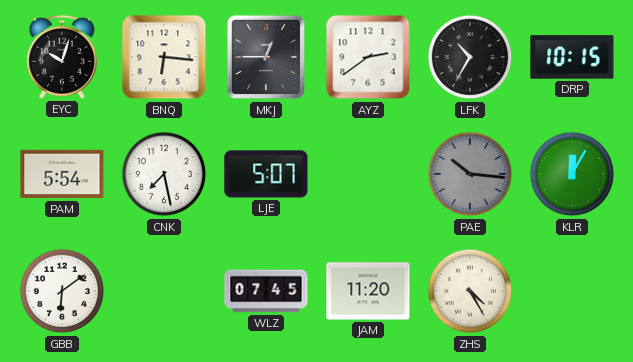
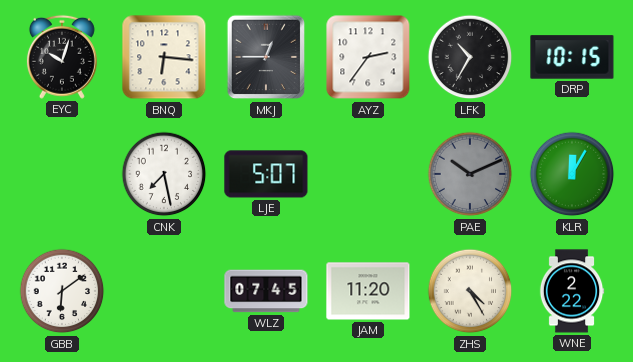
AYZ: 2:39 -> 2:36
PAM: 5:54 -> none
PAE: 10:16 -> 10:11
WNE: none -> 2:22
